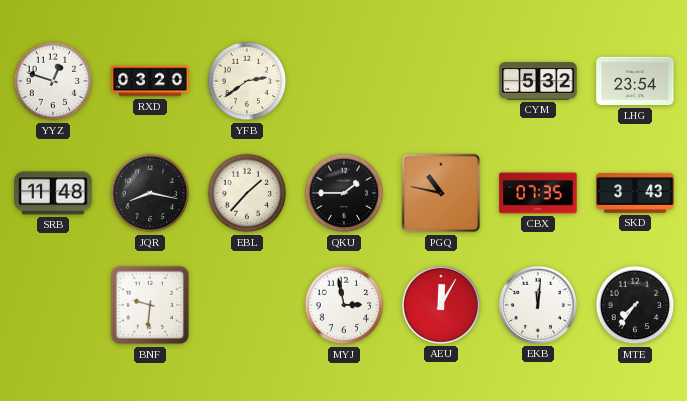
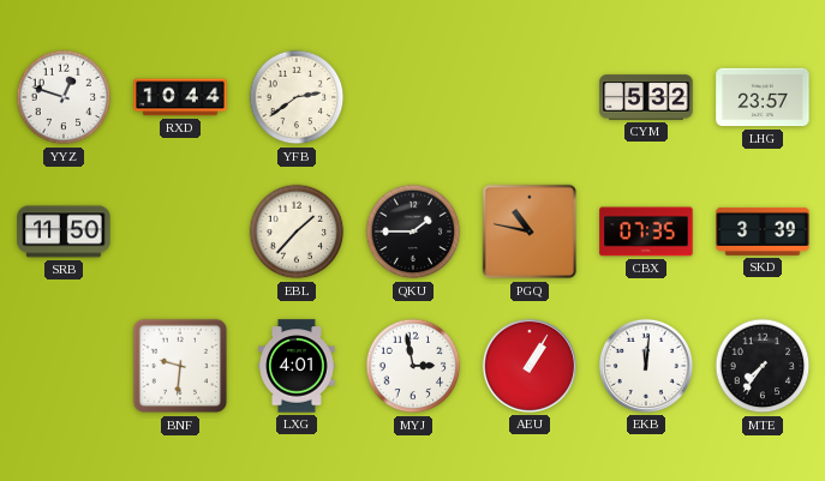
RXD: 03:20 -> 10:44
LHG: 23:54 -> 23:57
SRB: 11:48 -> 11:50
JQR: 8:17 -> none
SKD: 3:43 -> 3:39
LXG: none -> 4:01
AEU: 12:05 -> 1:05
